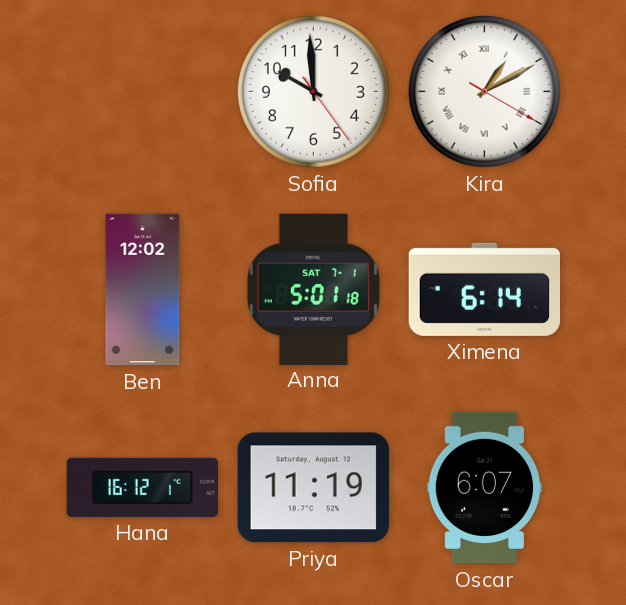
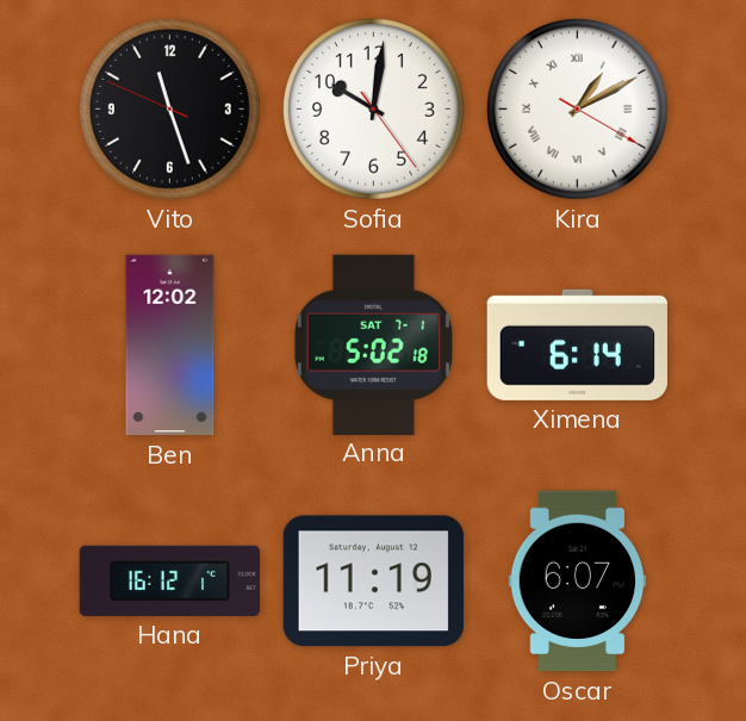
Vito: none -> 11:26
Sofia: 9:59 -> 10:01
Anna: 5:01 -> 5:02
